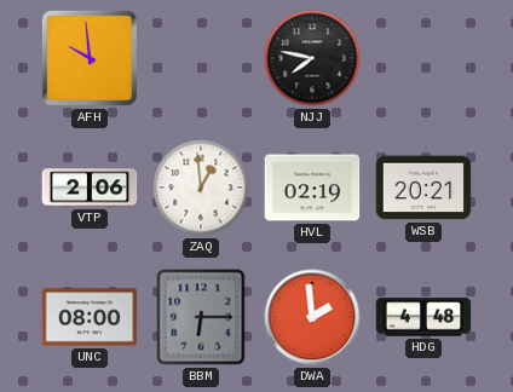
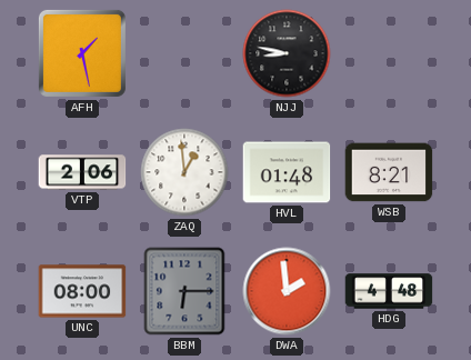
AFH: 9:59 -> 1:28
NJJ: 7:47 -> 8:47
HVL: 02:19 -> 01:48
WSB: 20:21 -> 8:21
